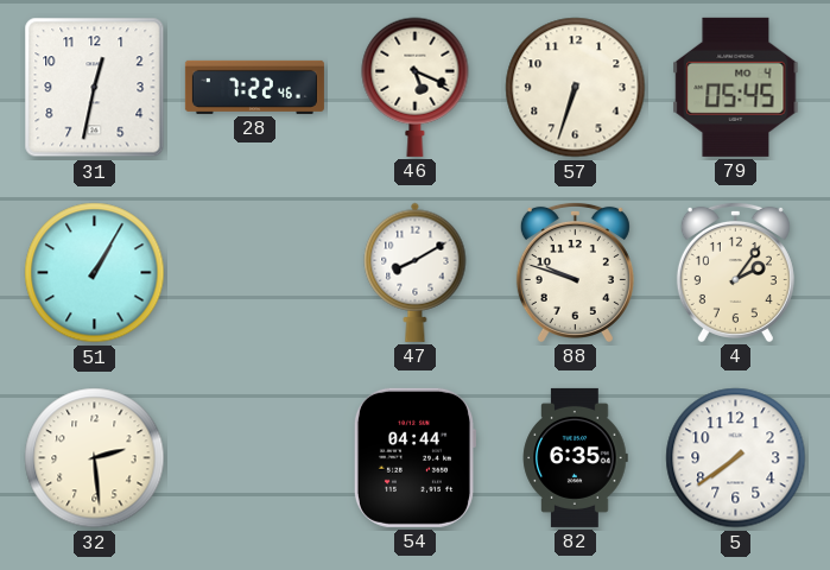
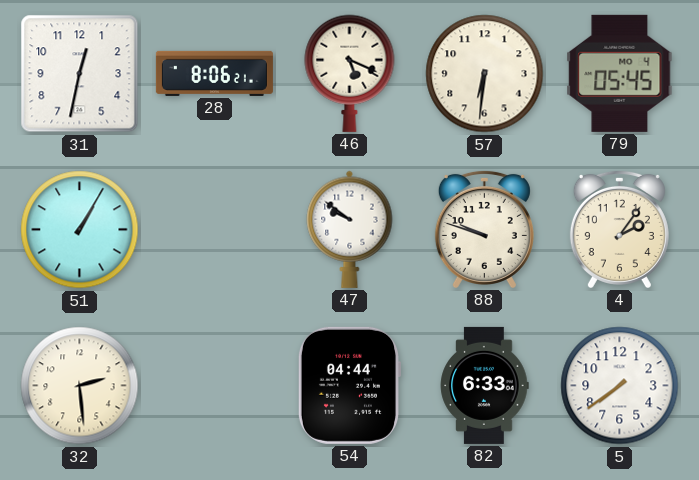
28: 7:22 -> 8:06
57: 6:33 -> 6:31
47: 8:10 -> 9:51
82: 6:35 -> 6:33
